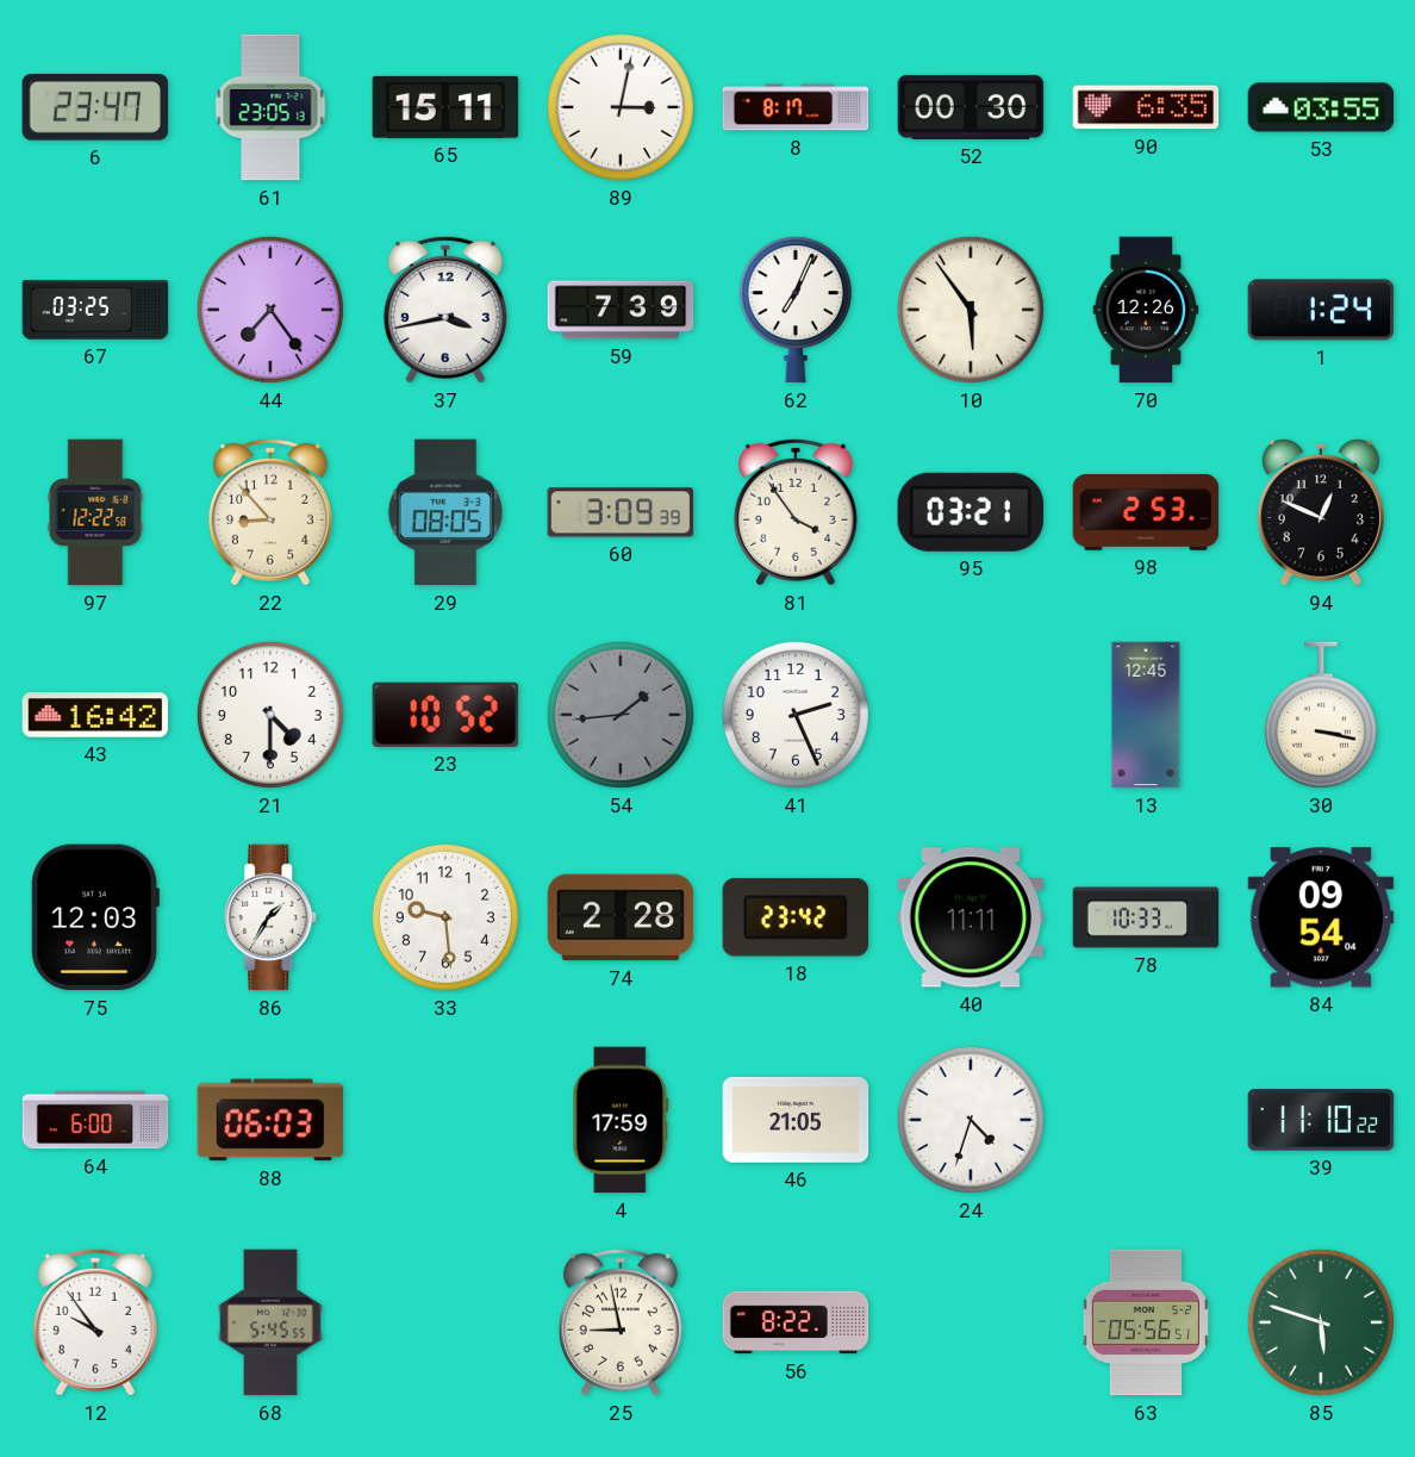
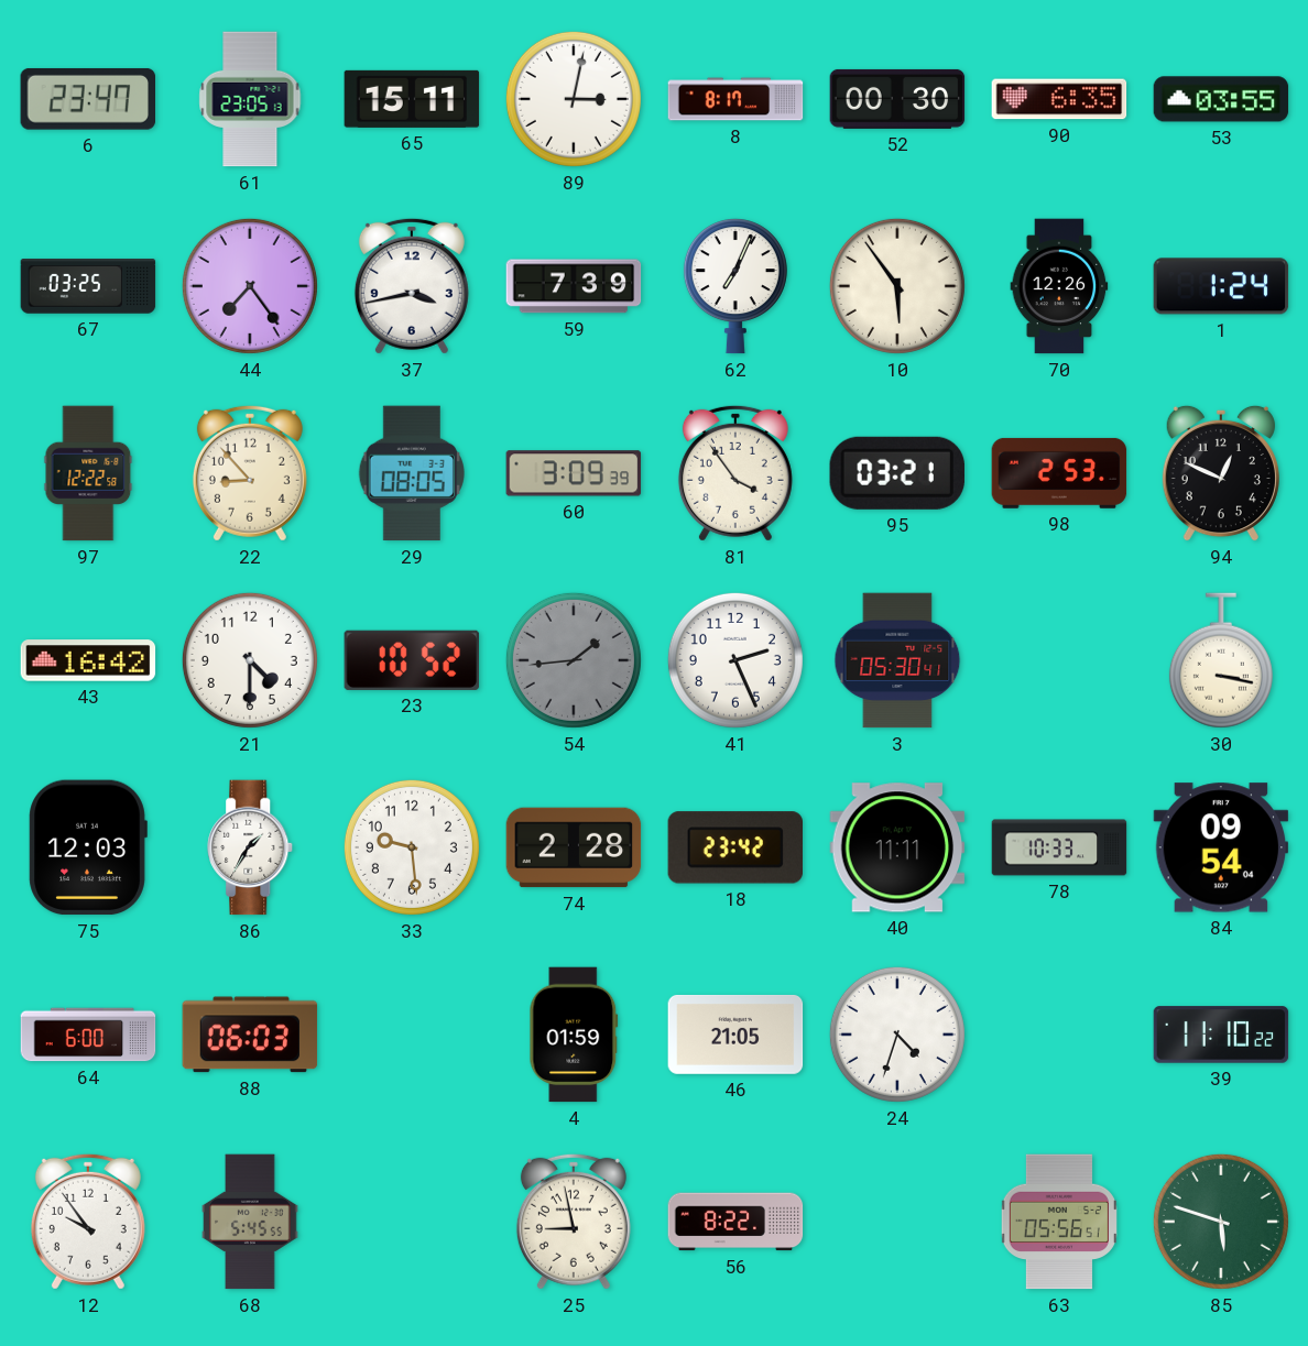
3: none -> 05:30
13: 12:45 -> none
4: 17:59 -> 01:59
